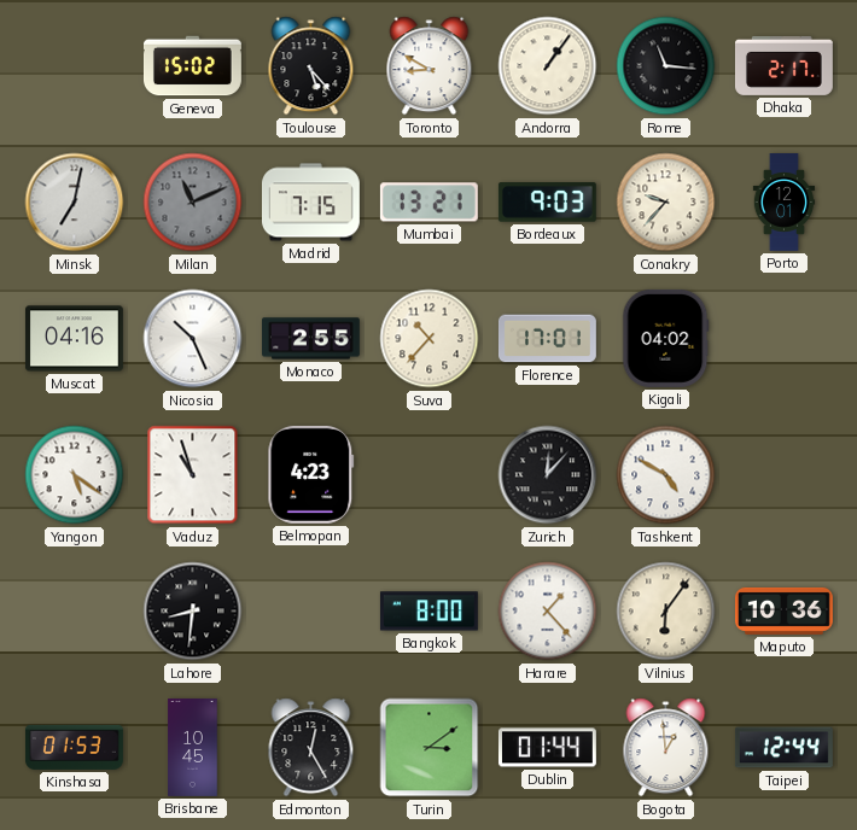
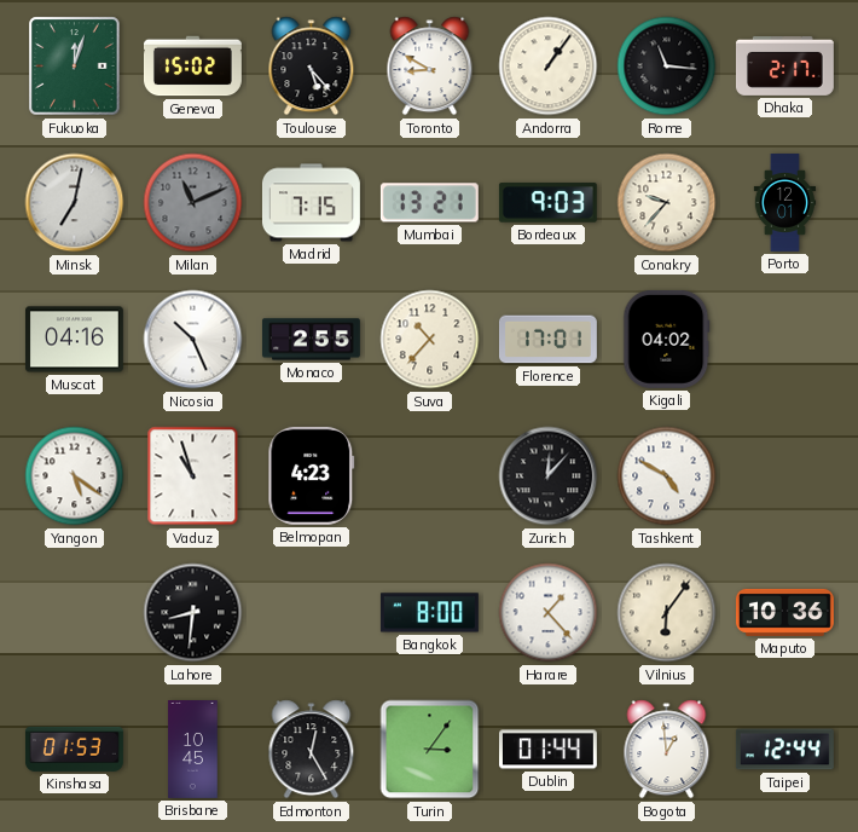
Fukuoka: none -> 12:03
Turin: 3:09 -> 3:06
